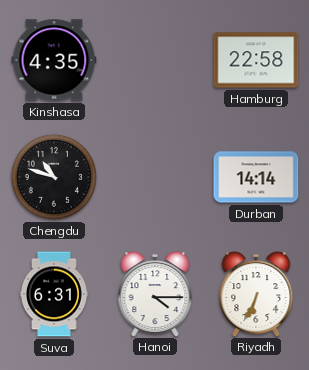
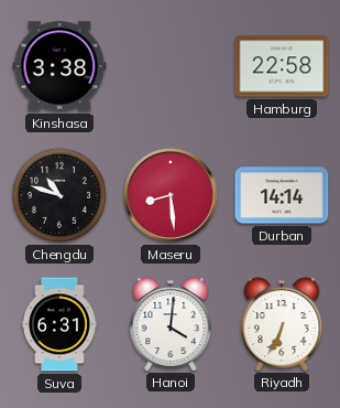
Kinshasa: 4:35 -> 3:38
Maseru: none -> 8:29
Hanoi: 4:15 -> 4:01
